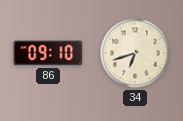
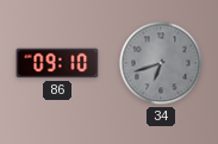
34 dial: cream -> grey
